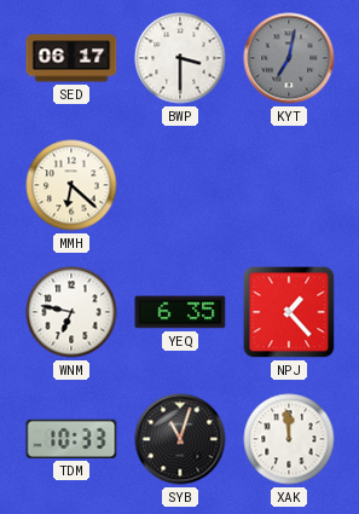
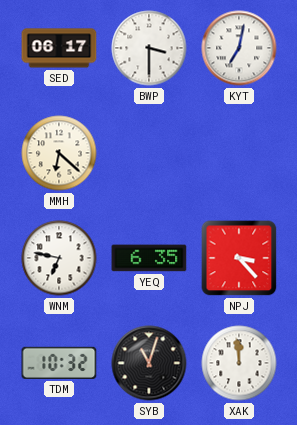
KYT dial: grey -> white
NPJ: 1:23 -> 3:23
TDM: 10:33 -> 10:32
